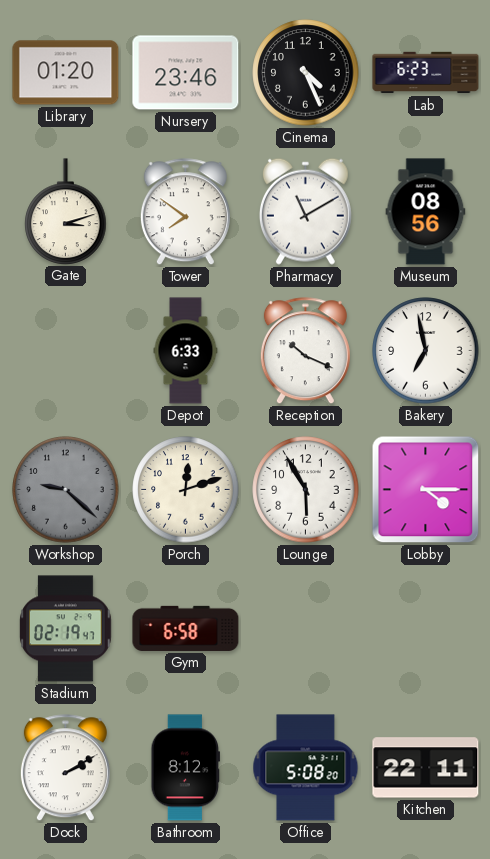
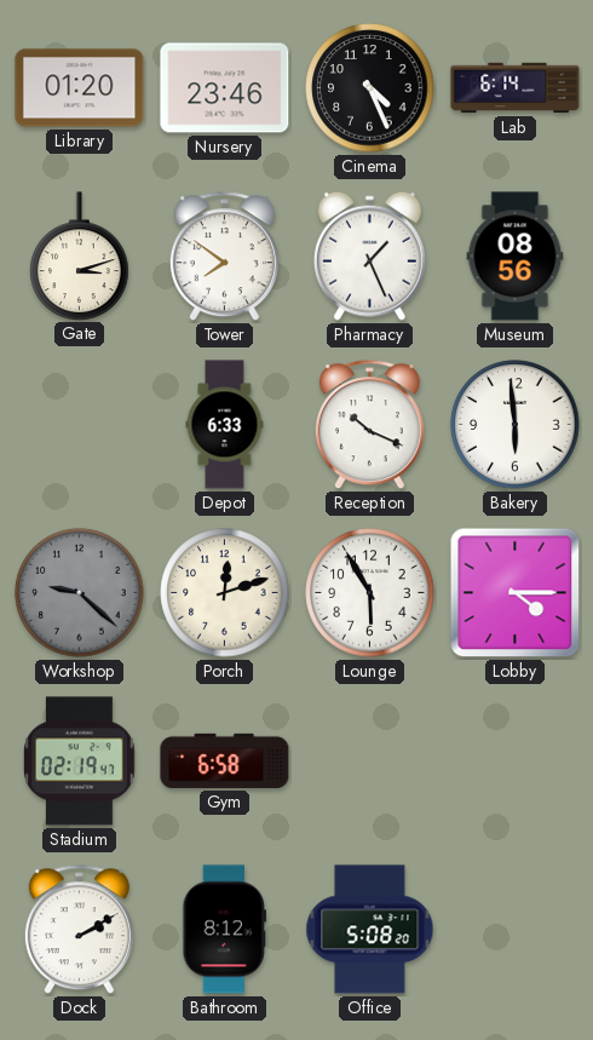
Lab: 6:23 -> 6:14
Pharmacy: 11:10 -> 1:26
Bakery: 6:58 -> 5:59
Kitchen: 22:11 -> none
